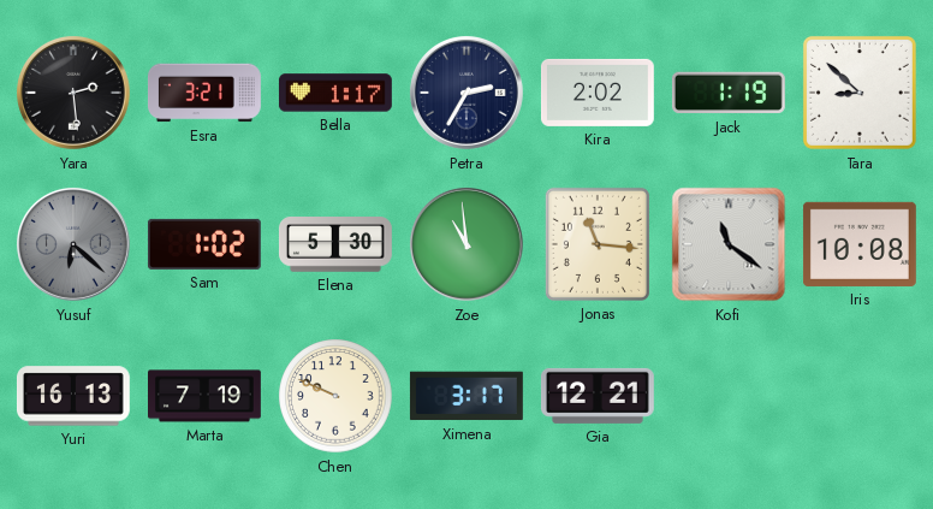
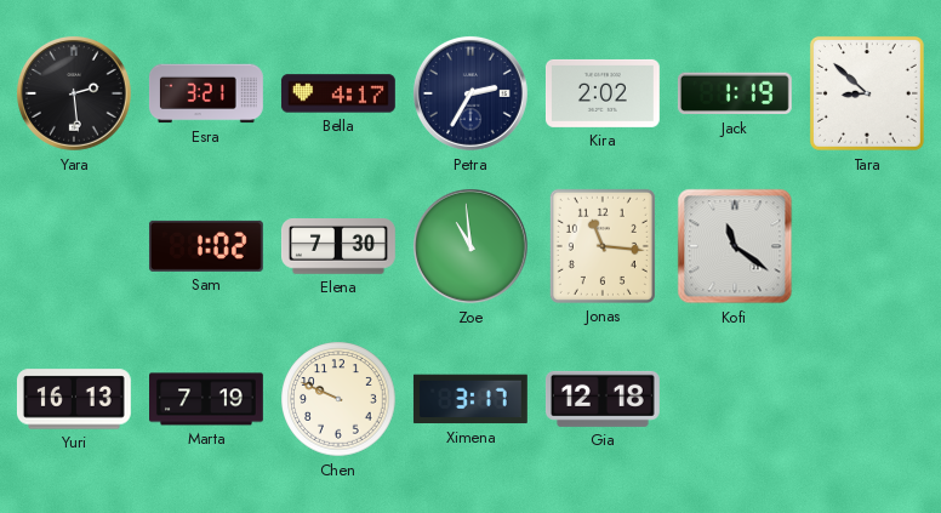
Bella: 1:17 -> 4:17
Yusuf: 6:22 -> none
Elena: 5:30 -> 7:30
Iris: 10:08 -> none
Gia: 12:21 -> 12:18
